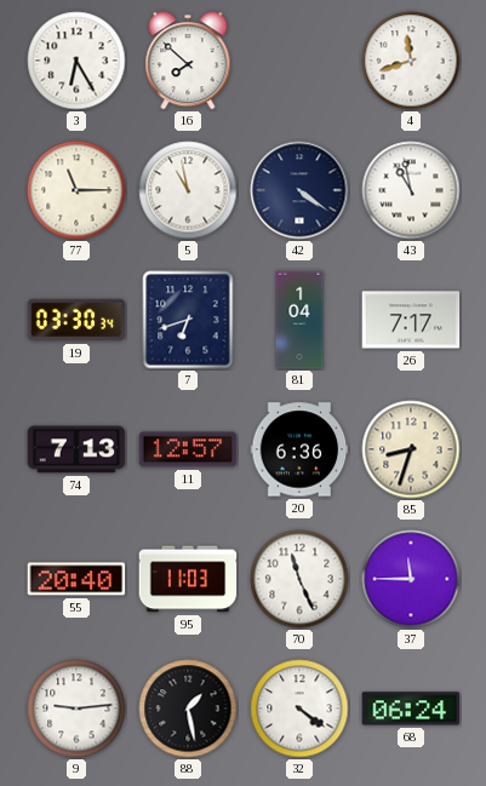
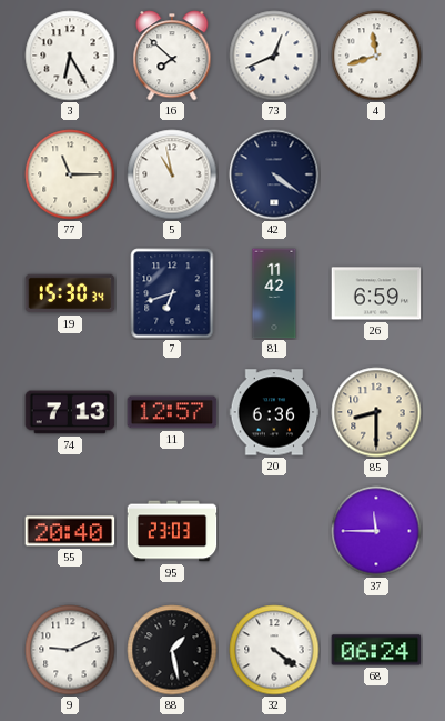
73: none -> 12:41
43: 10:58 -> none
19: 03:30 -> 15:30
81: 1:04 -> 11:42
26: 7:17 -> 6:59
85: 8:33 -> 8:30
95: 11:03 -> 23:03
70: 11:26 -> none
9: 9:14 -> 9:11
